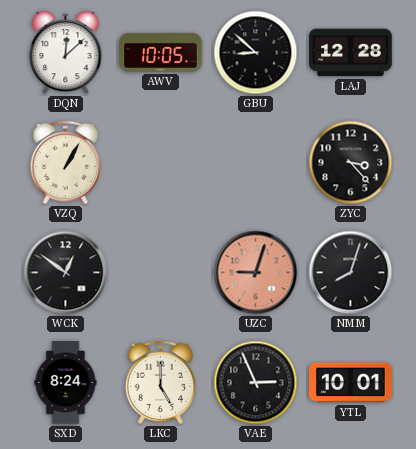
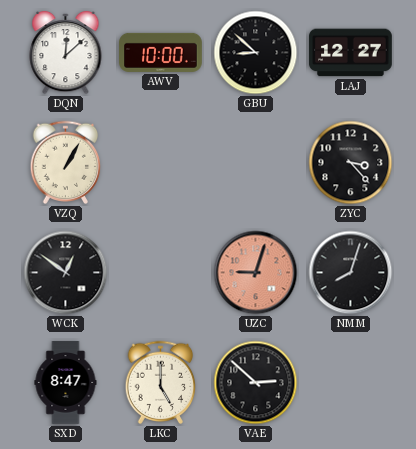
AWV: 10:05 -> 10:00
LAJ: 12:28 -> 12:27
SXD: 8:24 -> 8:47
VAE: 2:56 -> 2:52
YTL: 10:01 -> none
